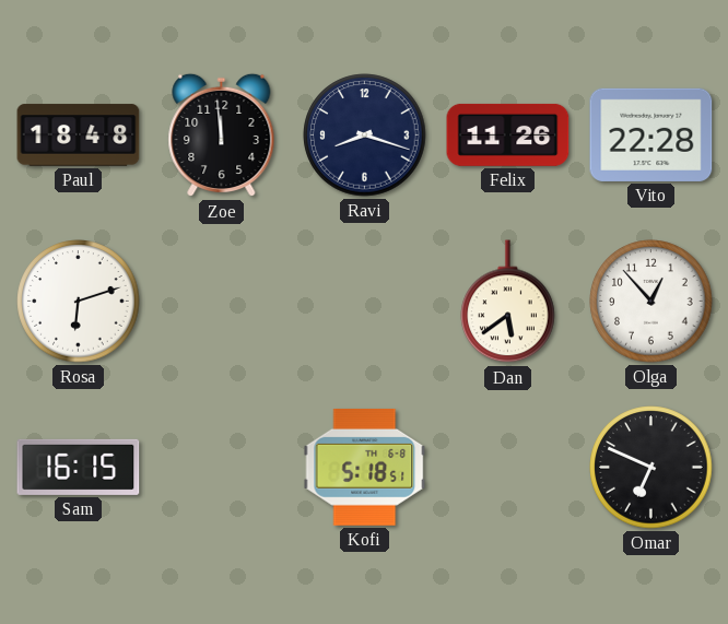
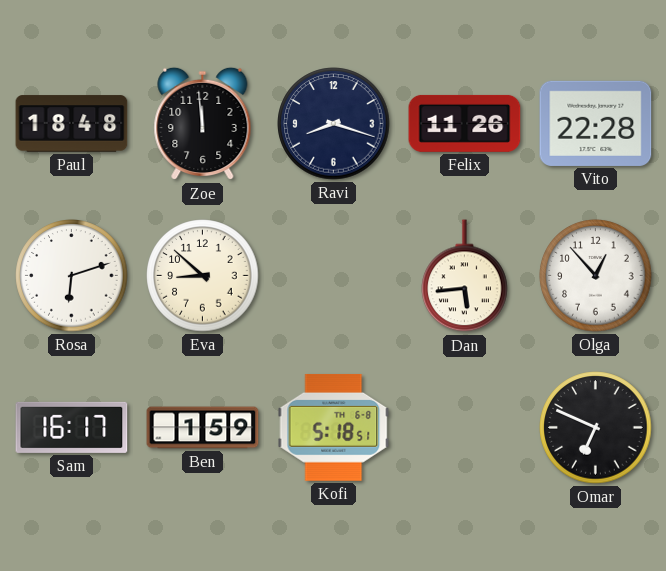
Eva: none -> 8:52
Dan: 5:39 -> 5:44
Sam: 16:15 -> 16:17
Ben: none -> 1:59
